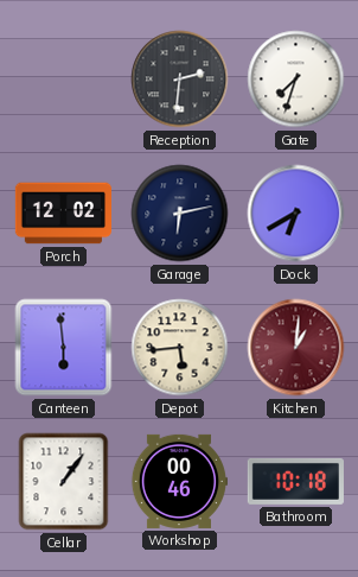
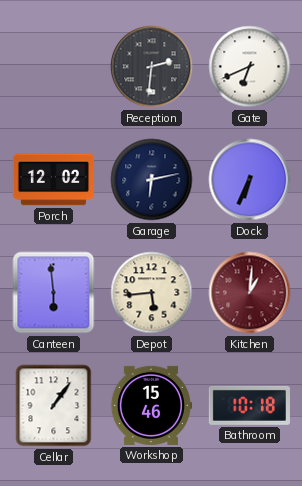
Gate: 7:33 -> 6:41
Dock: 6:40 -> 6:34
Workshop: 00:46 -> 15:46
